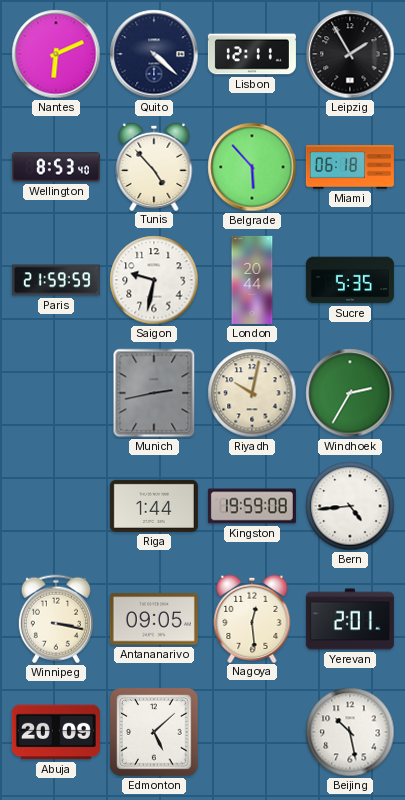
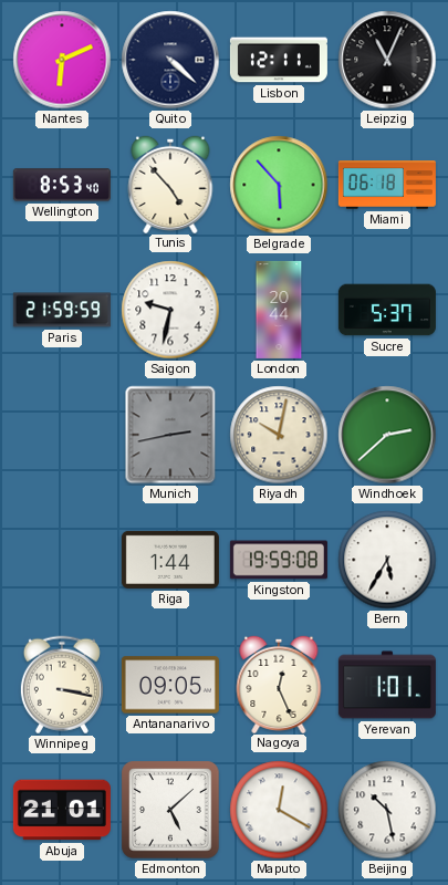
Leipzig: 1:55 -> 11:04
Sucre: 5:35 -> 5:37
Windhoek: 2:35 -> 2:38
Bern: 4:44 -> 5:35
Nagoya: 12:29 -> 12:26
Yerevan: 2:01 -> 1:01
Abuja: 20:09 -> 21:01
Maputo: none -> 12:20
